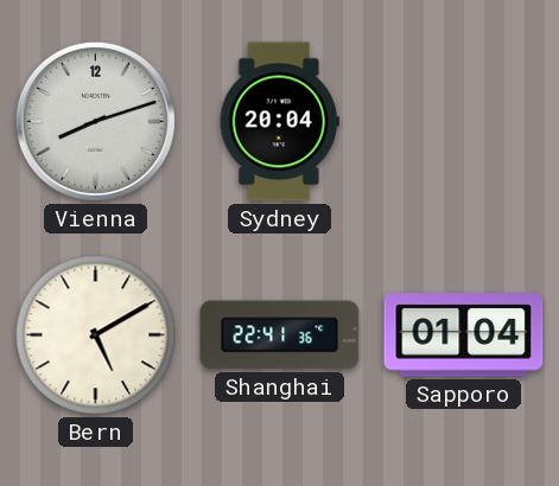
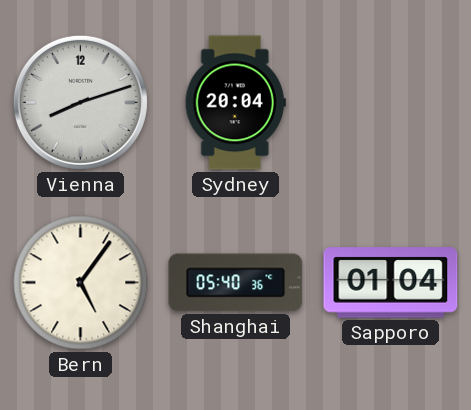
Bern: 5:10 -> 5:06
Shanghai: 22:41 -> 05:40
